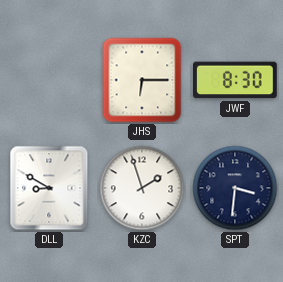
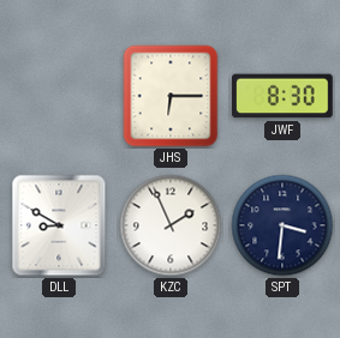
KZC: 1:57 -> 1:56
